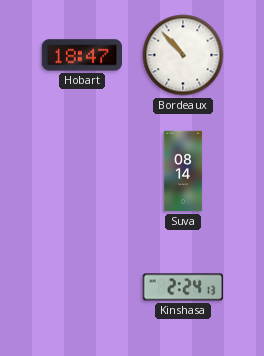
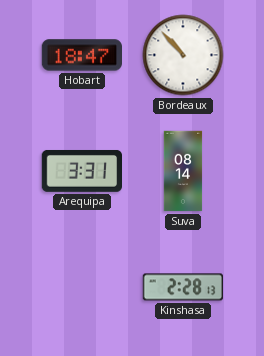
Arequipa: none -> 3:31
Kinshasa: 2:24 -> 2:28
